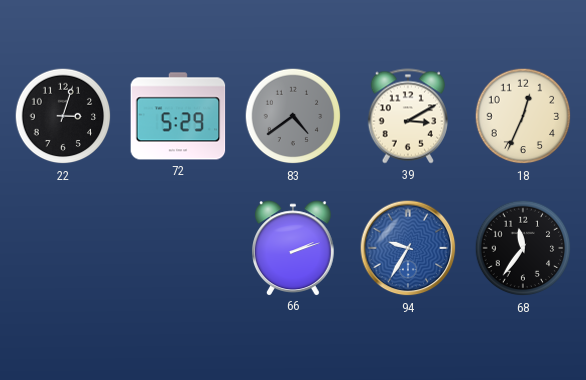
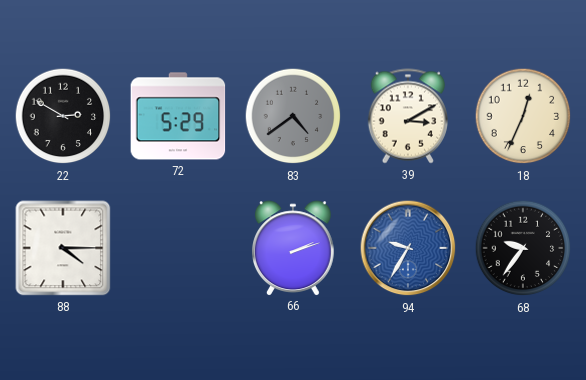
22: 3:03 -> 2:50
88: none -> 4:15
68: 11:36 -> 9:36
